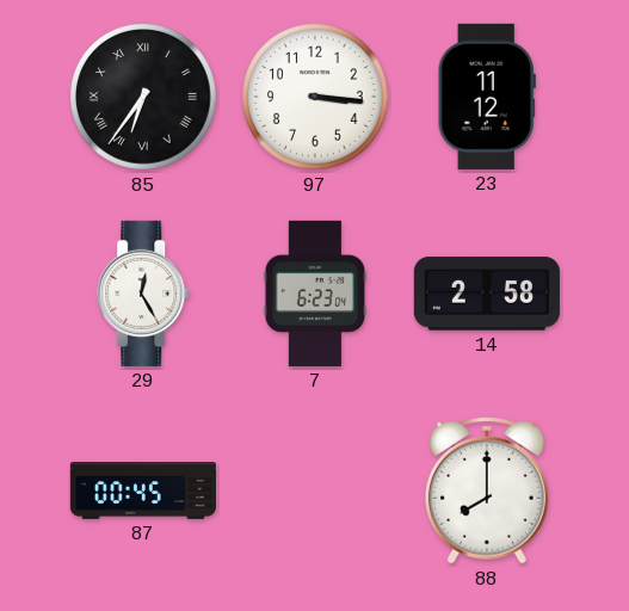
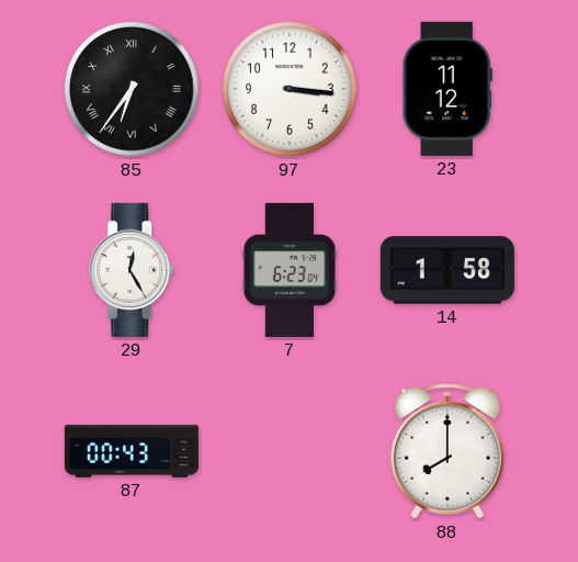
14: 2:58 -> 1:58
87: 00:45 -> 00:43
